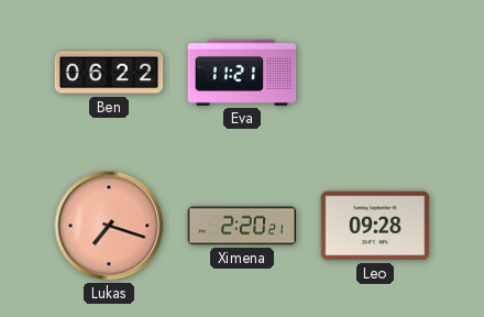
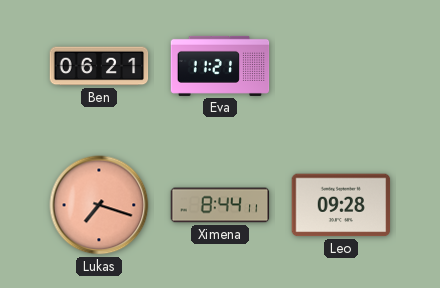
Ben: 06:22 -> 06:21
Ximena: 2:20 -> 8:44
